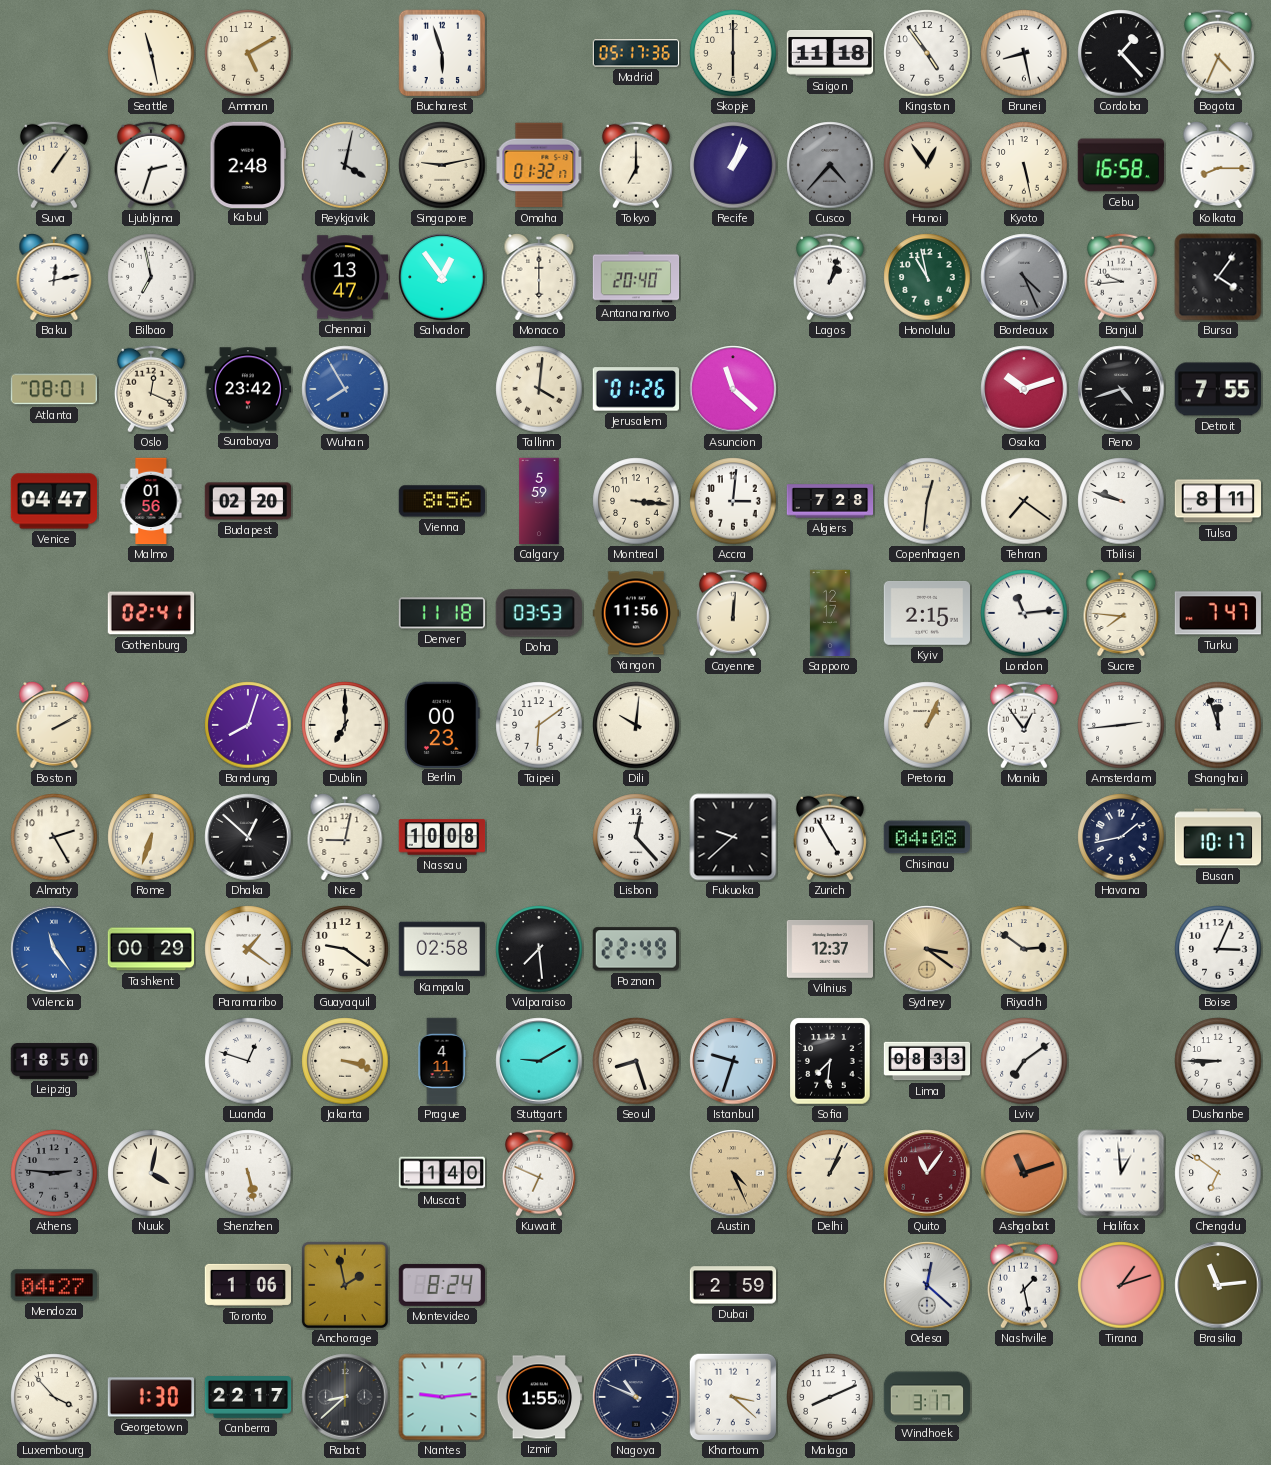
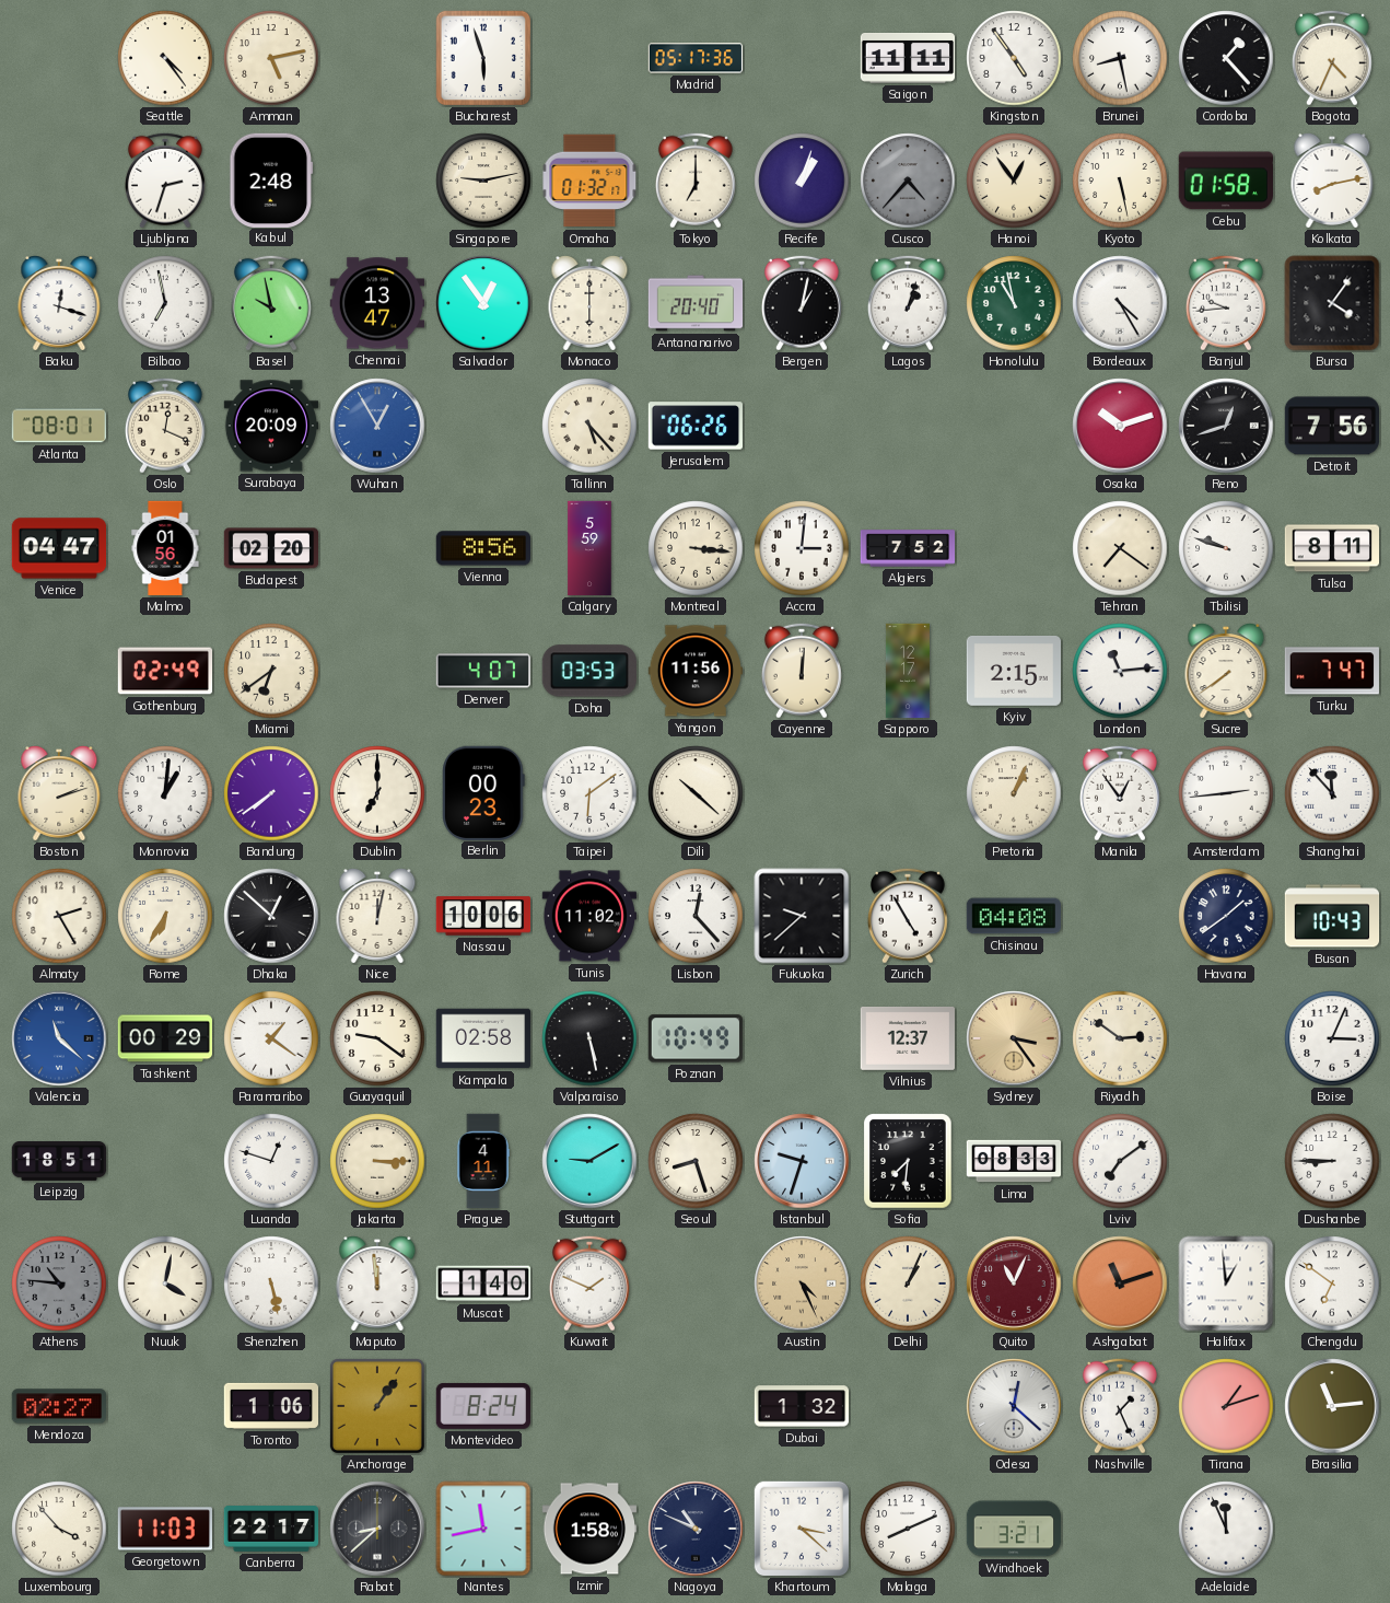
Seattle: 11:28 -> 4:24
Amman: 5:10 -> 5:13
Skopje: 6:00 -> none
Saigon: 11:18 -> 11:11
Suva: 1:06 -> none
Reykjavik: 4:02 -> none
Cebu: 16:58 -> 01:58
Kolkata: 8:15 -> 8:13
Baku: 12:13 -> 12:18
Basel: none -> 9:58
Bergen: none -> 1:02
Bordeaux: 4:26 -> 4:25
Bordeaux dial: grey -> white
Surabaya: 23:42 -> 20:09
Wuhan: 7:55 -> 12:55
Tallinn: 4:01 -> 5:23
Jerusalem: 01:26 -> 06:26
Asuncion: 11:22 -> none
Reno: 4:42 -> 12:42
Detroit: 7:55 -> 7:56
Algiers: 7:28 -> 7:52
Copenhagen: 12:31 -> none
Gothenburg: 02:41 -> 02:49
Miami: none -> 6:39
Denver: 11:18 -> 4:07
Sucre: 7:46 -> 7:39
Boston: 2:10 -> 2:12
Monrovia: none -> 1:01
Bandung: 8:03 -> 7:39
Dili: 10:01 -> 10:22
Shanghai: 11:57 -> 11:53
Rome: 6:33 -> 6:35
Nice: 9:02 -> 12:02
Nassau: 10:08 -> 10:06
Tunis: none -> 11:02
Havana: 1:43 -> 1:39
Busan: 10:17 -> 10:43
Valencia: 11:24 -> 11:22
Valparaiso: 7:29 -> 5:28
Poznan: 22:49 -> 10:49
Sydney: 3:21 -> 3:24
Leipzig: 18:50 -> 18:51
Jakarta: 3:18 -> 3:15
Athens: 2:46 -> 10:46
Maputo: none -> 11:59
Kuwait: 6:49 -> 1:49
Quito: 11:06 -> 11:04
Mendoza: 04:27 -> 02:27
Anchorage: 1:58 -> 1:06
Dubai: 2:59 -> 1:32
Nashville: 1:28 -> 1:26
Georgetown: 1:30 -> 11:03
Nantes: 9:14 -> 11:43
Izmir: 1:55 -> 1:58
Windhoek: 3:17 -> 3:21
Adelaide: none -> 11:56
